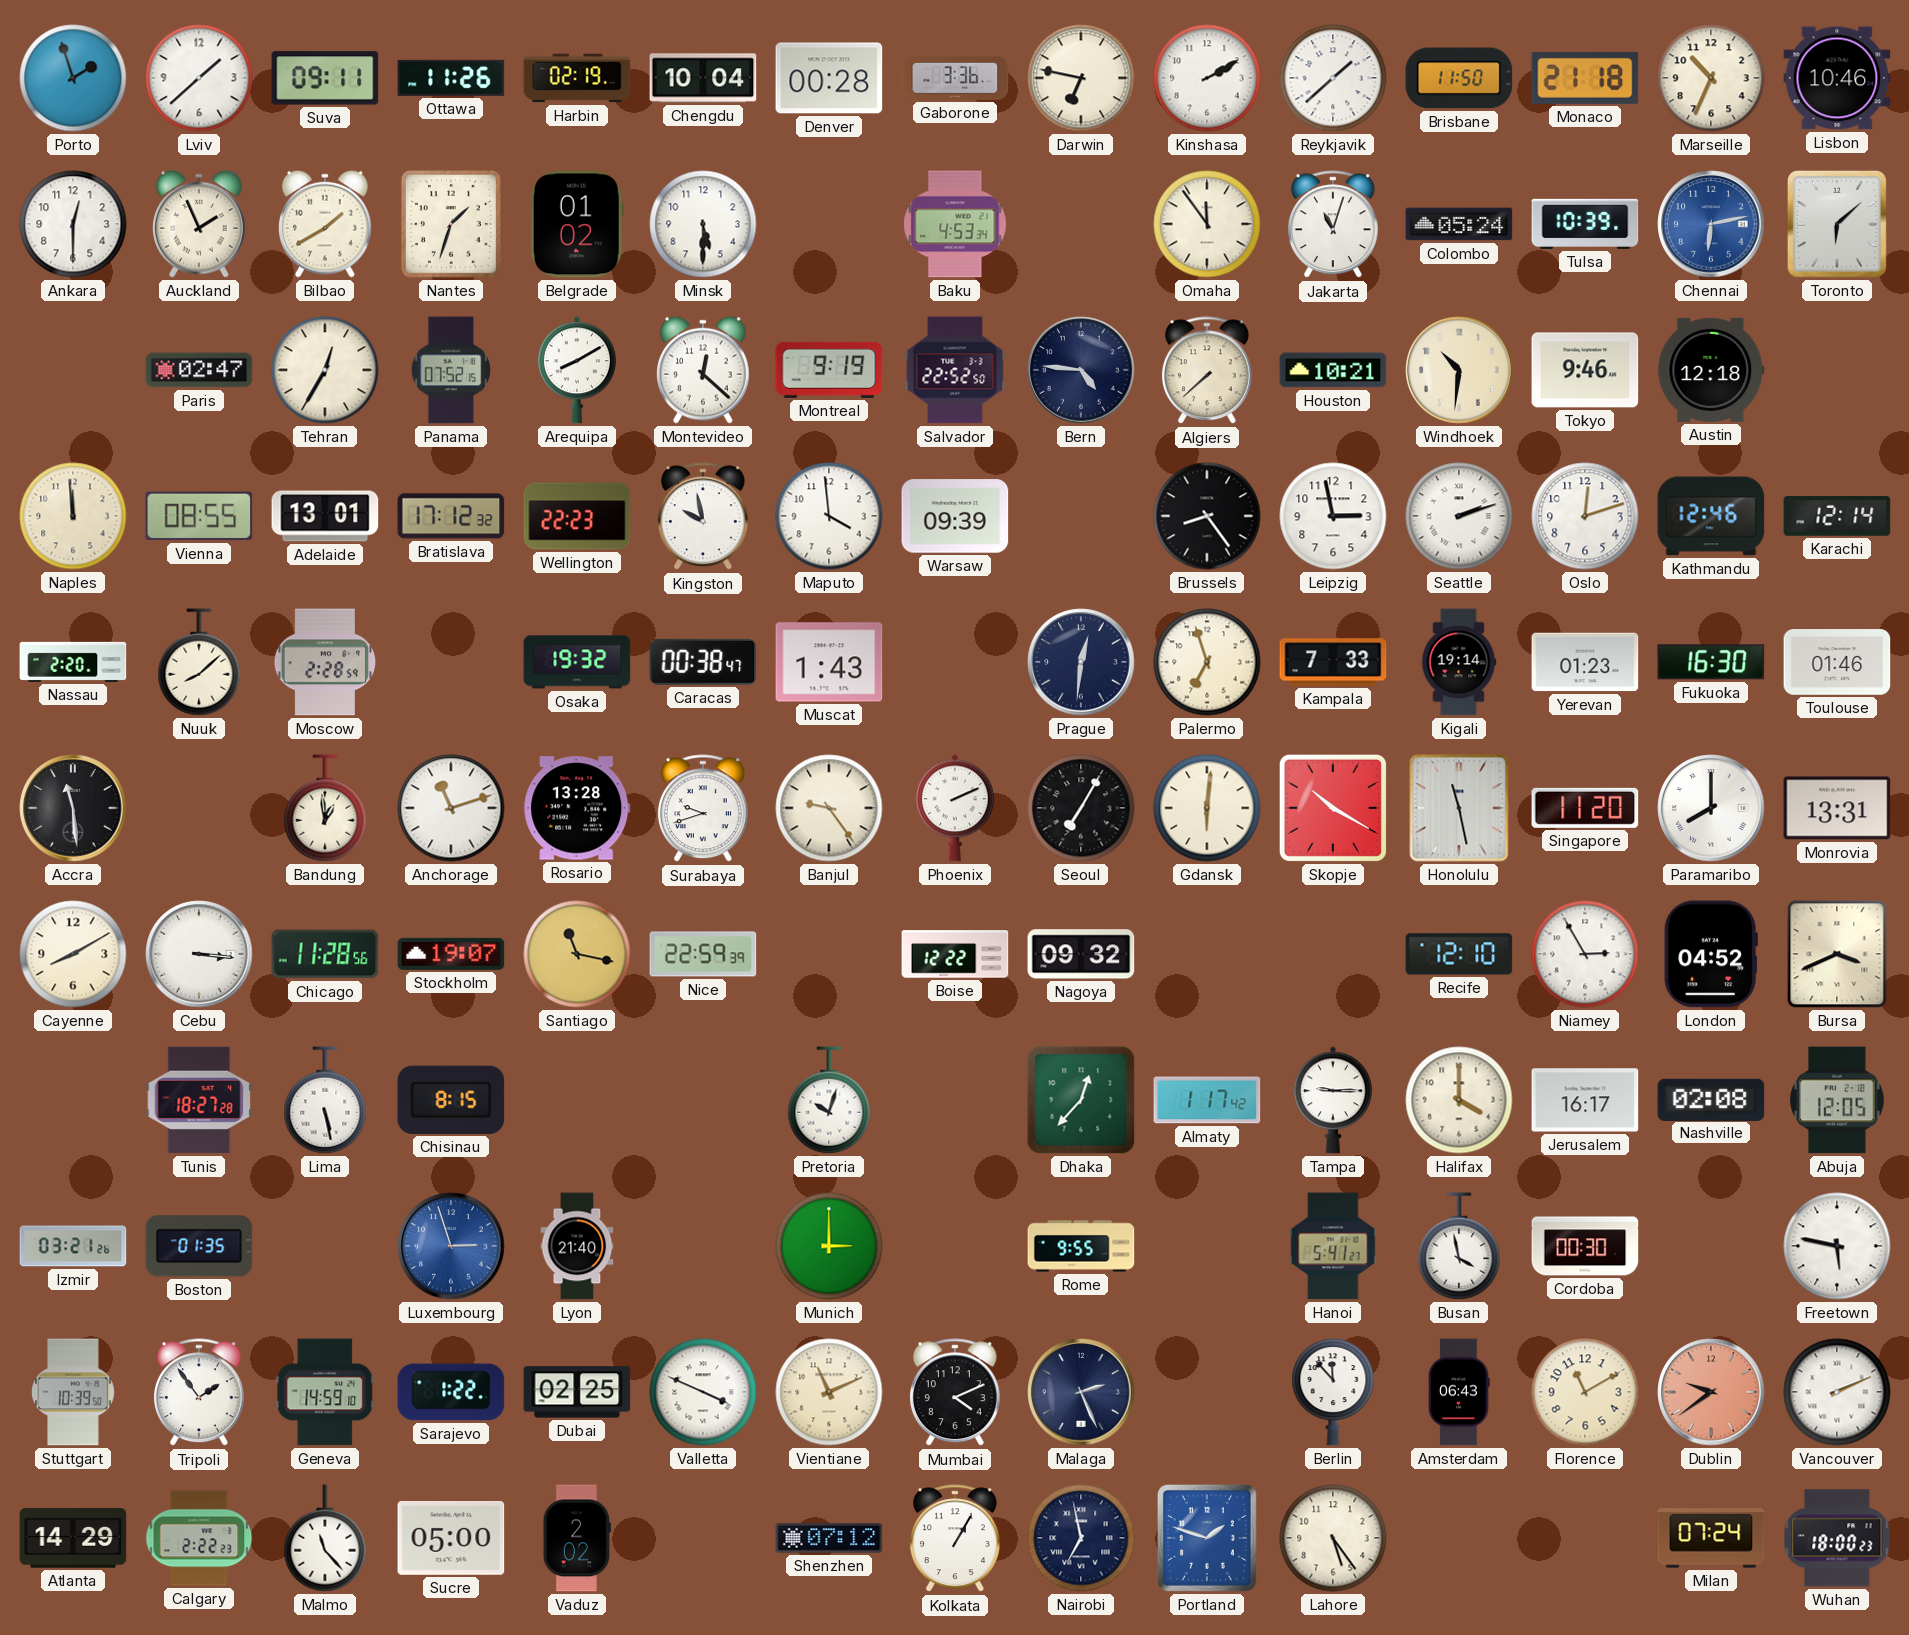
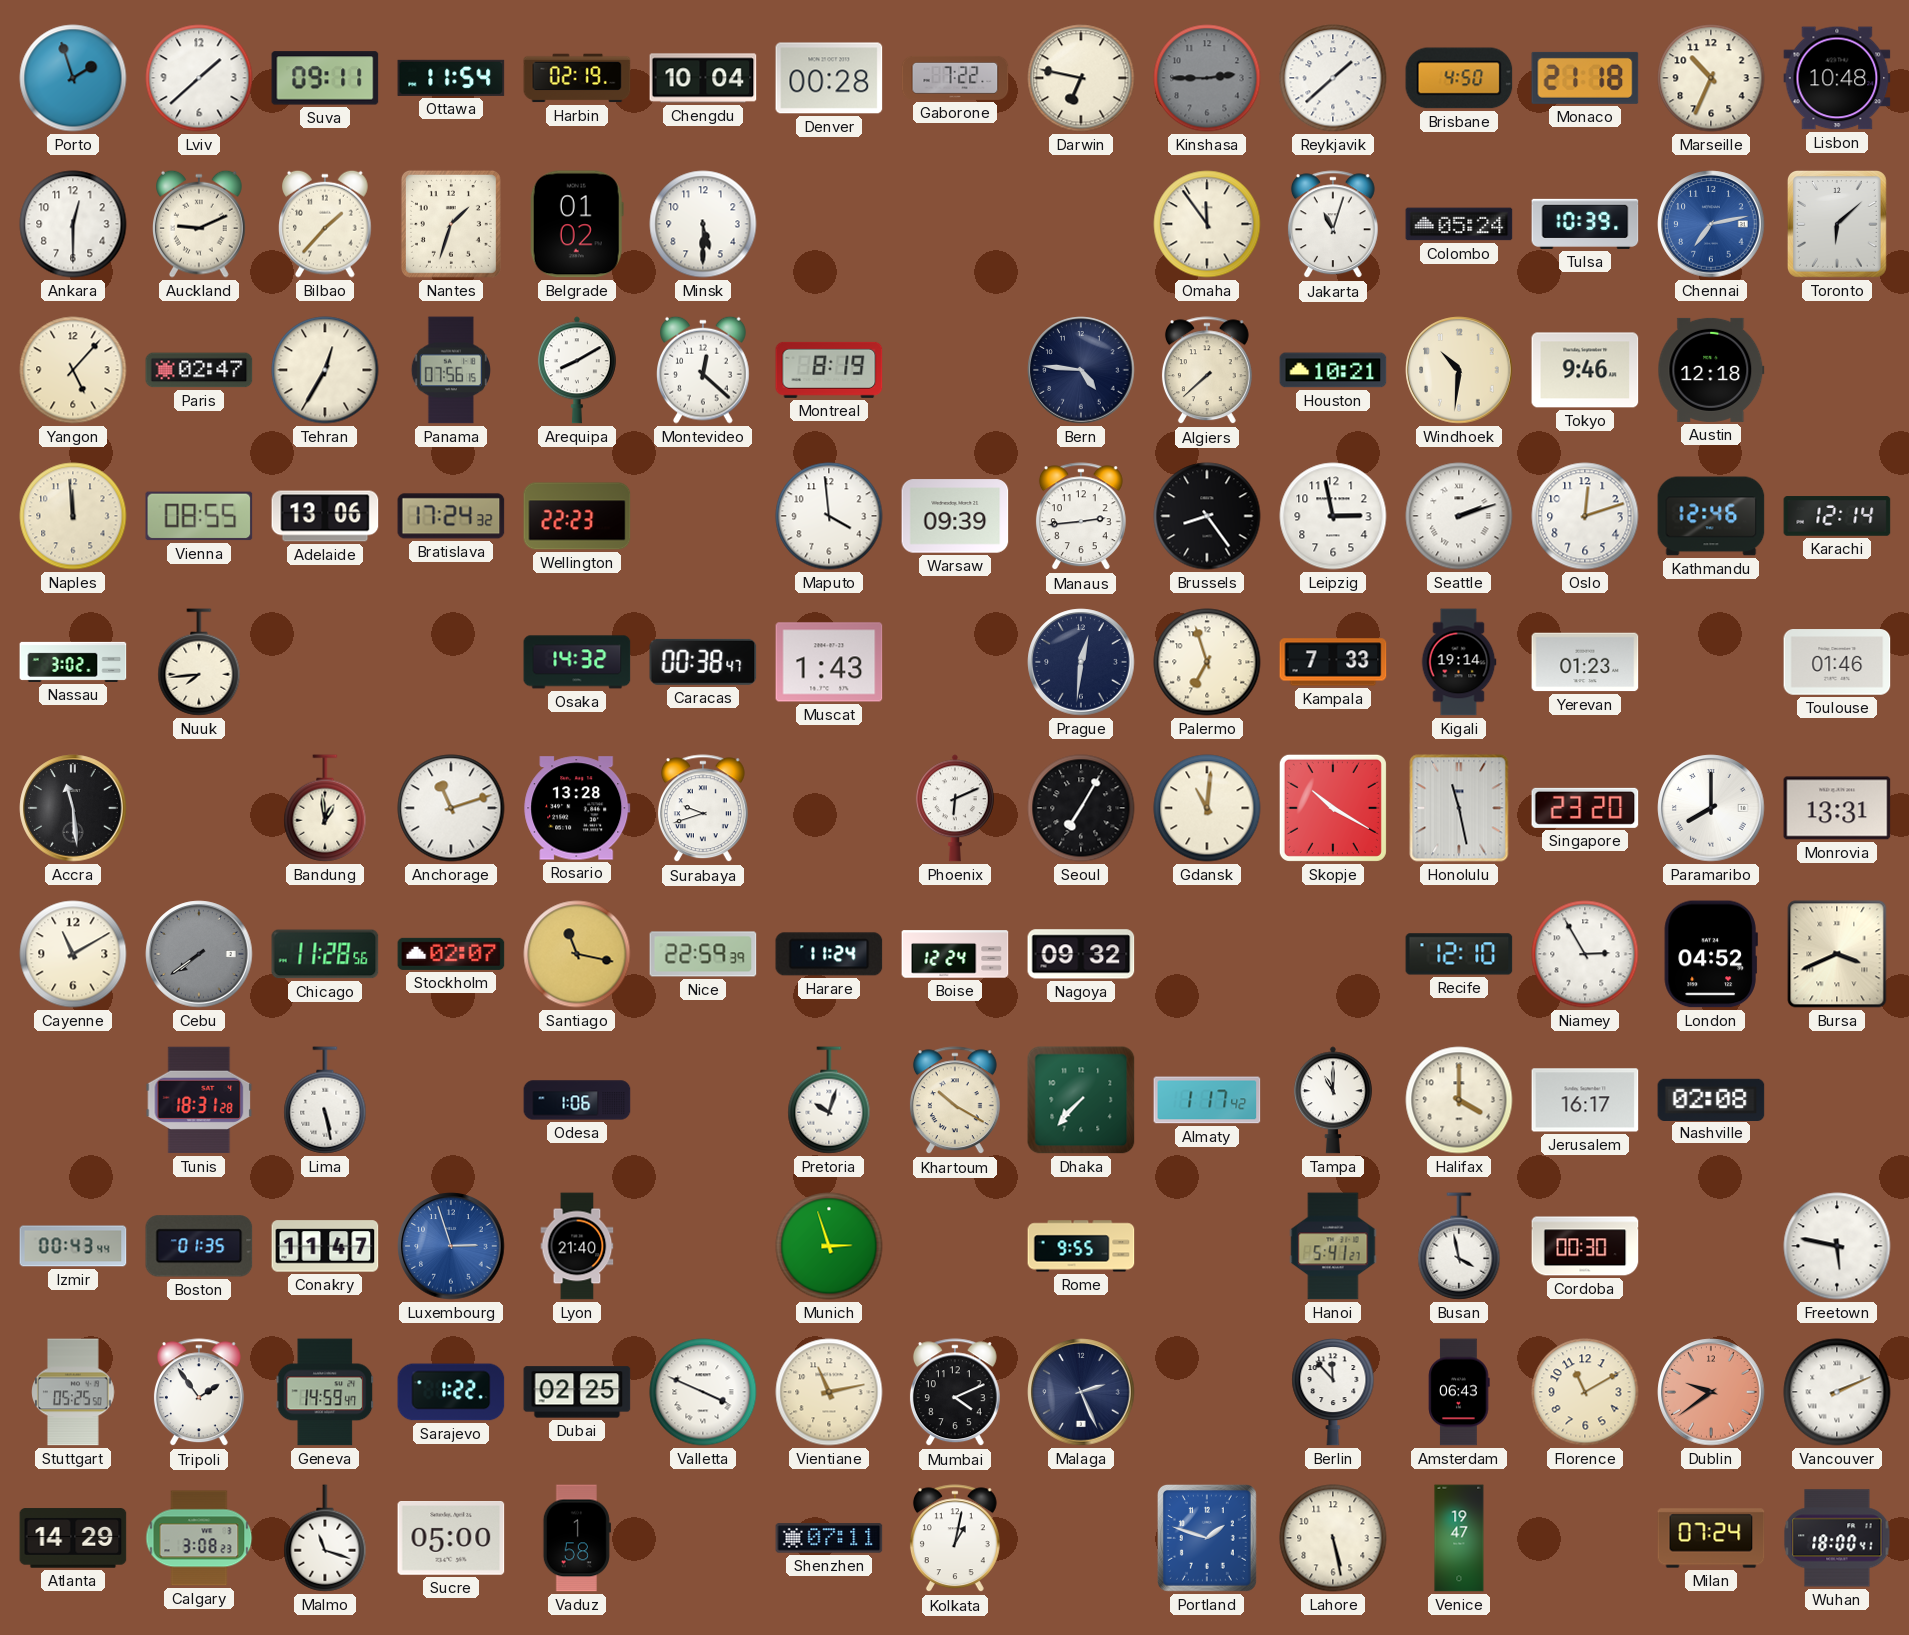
Ottawa: 11:26 -> 11:54
Gaborone: 3:36 -> 7:22
Kinshasa: 2:10 -> 2:45
Kinshasa dial: white -> grey
Brisbane: 11:50 -> 4:50
Lisbon: 10:46 -> 10:48
Auckland: 1:56 -> 9:11
Bilbao: 1:40 -> 1:37
Baku: 4:53 -> none
Chennai: 6:13 -> 7:13
Yangon: none -> 5:07
Panama: 07:52 -> 07:56
Montreal: 9:19 -> 8:19
Salvador: 22:52 -> none
Adelaide: 13:01 -> 13:06
Bratislava: 17:12 -> 17:24
Kingston: 9:58 -> none
Manaus: none -> 2:44
Nassau: 2:20 -> 3:02
Nuuk: 8:08 -> 7:44
Moscow: 2:28 -> none
Osaka: 19:32 -> 14:32
Fukuoka: 16:30 -> none
Banjul: 9:24 -> none
Phoenix: 2:11 -> 6:11
Gdansk: 6:01 -> 11:01
Singapore: 11:20 -> 23:20
Cayenne: 8:10 -> 11:10
Cebu: 3:16 -> 7:39
Cebu dial: white -> grey
Stockholm: 19:07 -> 02:07
Harare: none -> 11:24
Boise: 12:22 -> 12:24
Tunis: 18:27 -> 18:31
Chisinau: 8:15 -> none
Odesa: none -> 1:06
Khartoum: none -> 10:20
Dhaka: 12:37 -> 7:37
Tampa: 9:15 -> 11:00
Abuja: 12:05 -> none
Izmir: 03:21 -> 00:43
Conakry: none -> 11:47
Munich: 3:00 -> 2:57
Stuttgart: 10:39 -> 05:25
Geneva: 14:59:10 -> 14:59:47
Vientiane: 11:11 -> 11:13
Calgary: 2:22 -> 3:08
Malmo: 11:23 -> 11:18
Vaduz: 2:02 -> 1:58
Shenzhen: 07:12 -> 07:11
Kolkata: 1:05 -> 1:02
Nairobi: 6:58 -> none
Lahore: 5:24 -> 5:28
Venice: none -> 19:47
Wuhan: 18:00:23 -> 18:00:41
